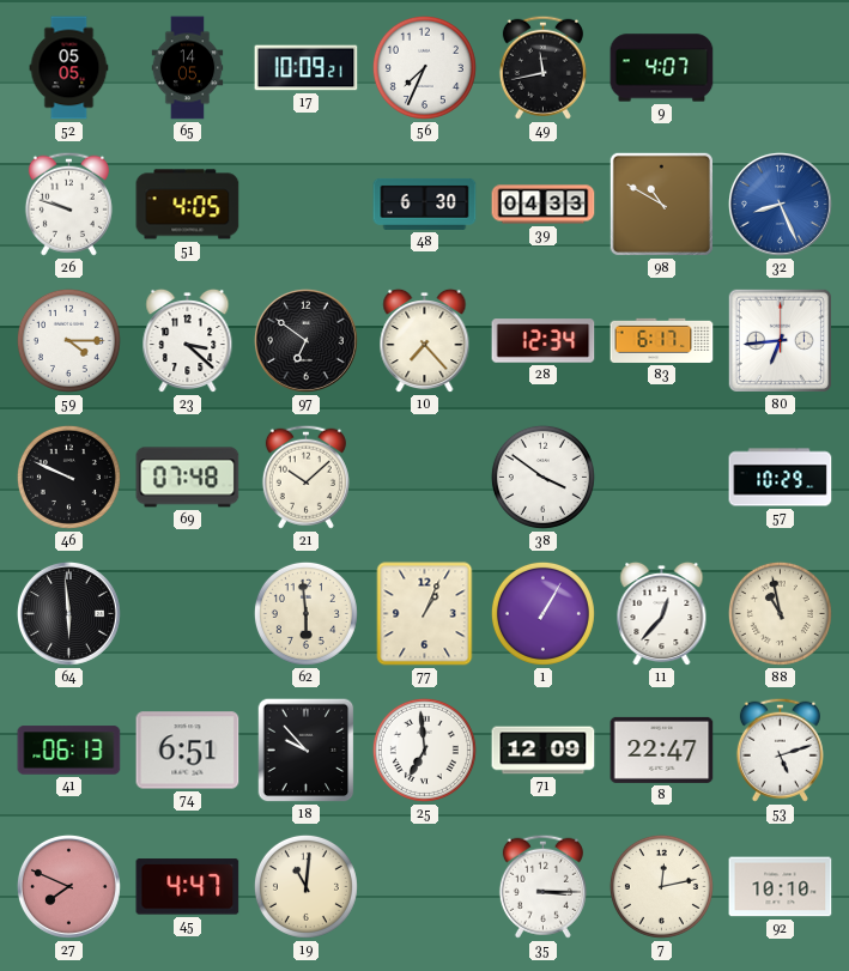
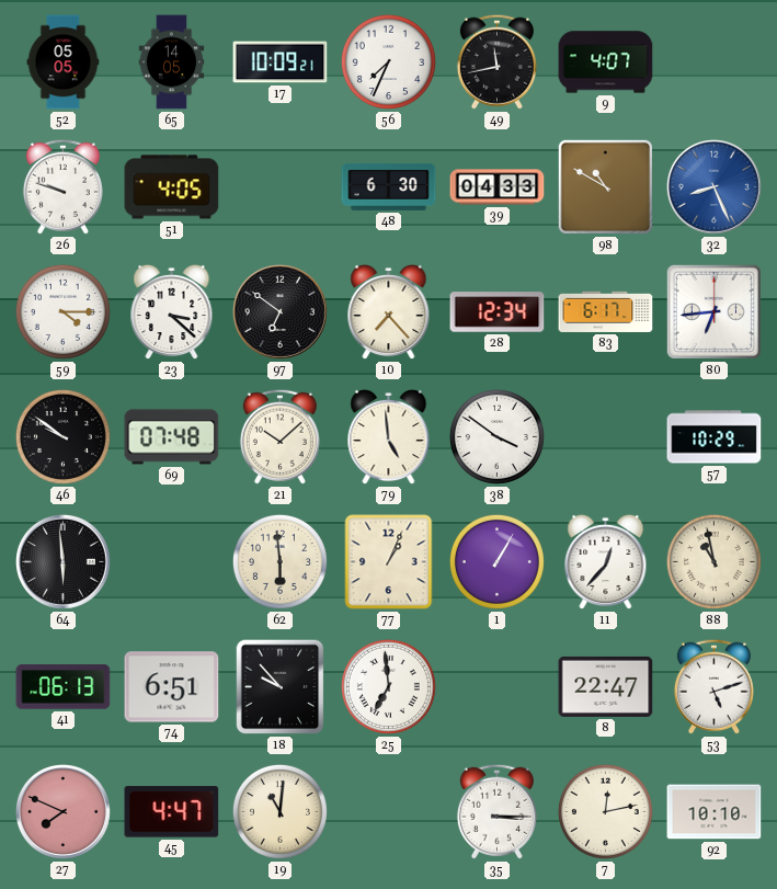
46: 9:49 -> 9:51
79: none -> 4:59
71: 12:09 -> none
